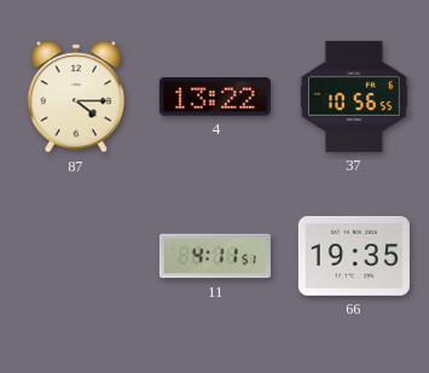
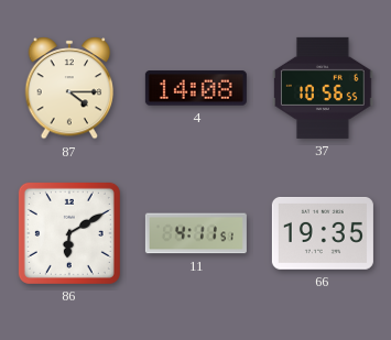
4: 13:22 -> 14:08
86: none -> 6:10
